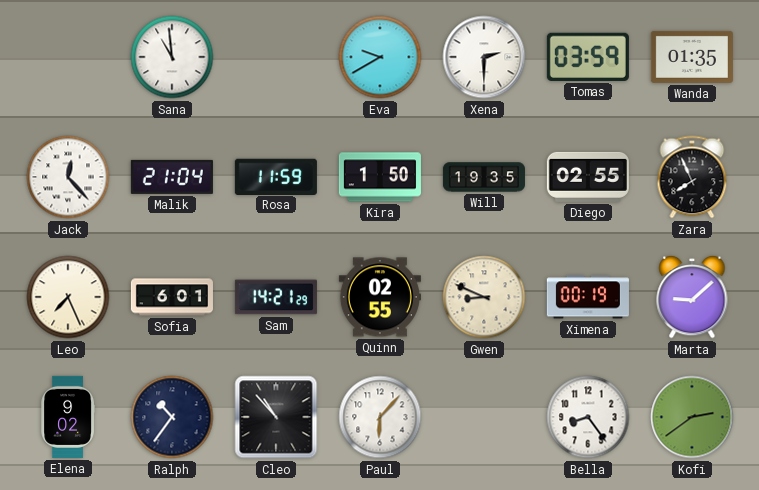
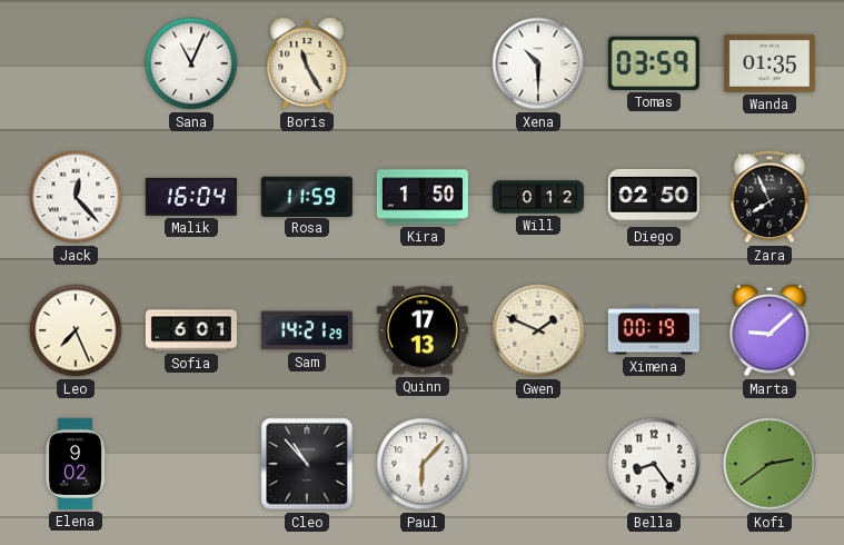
Sana: 10:59 -> 11:04
Boris: none -> 11:25
Eva: 9:40 -> none
Xena: 2:30 -> 10:30
Malik: 21:04 -> 16:04
Will: 19:35 -> 0:12
Diego: 02:55 -> 02:50
Quinn: 02:55 -> 17:13
Gwen: 8:49 -> 1:49
Ralph: 10:36 -> none
